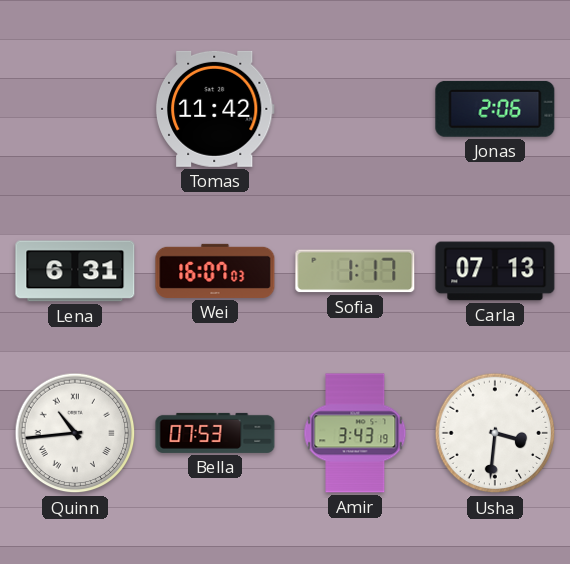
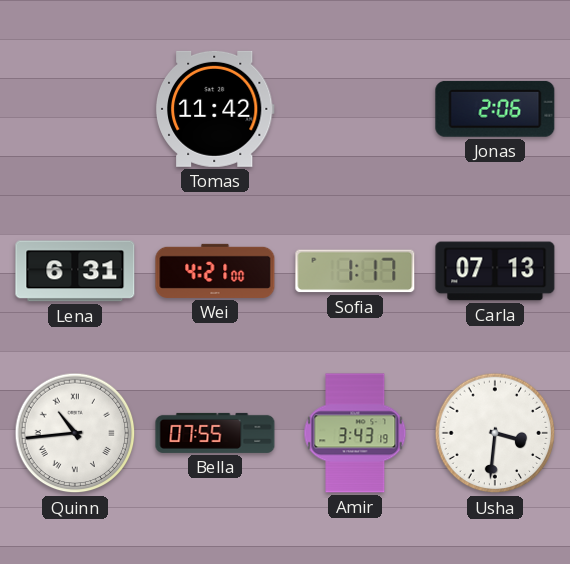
Wei: 16:07 -> 4:21
Bella: 07:53 -> 07:55
